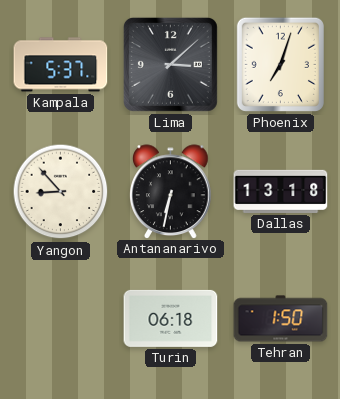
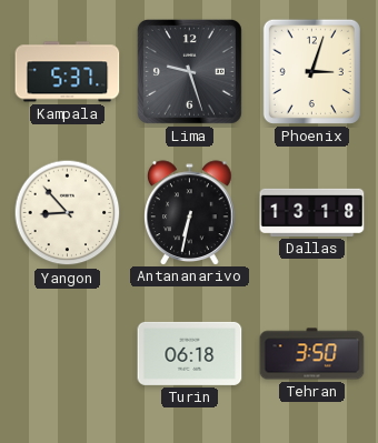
Lima: 3:08 -> 9:27
Phoenix: 7:03 -> 3:03
Tehran: 1:50 -> 3:50
